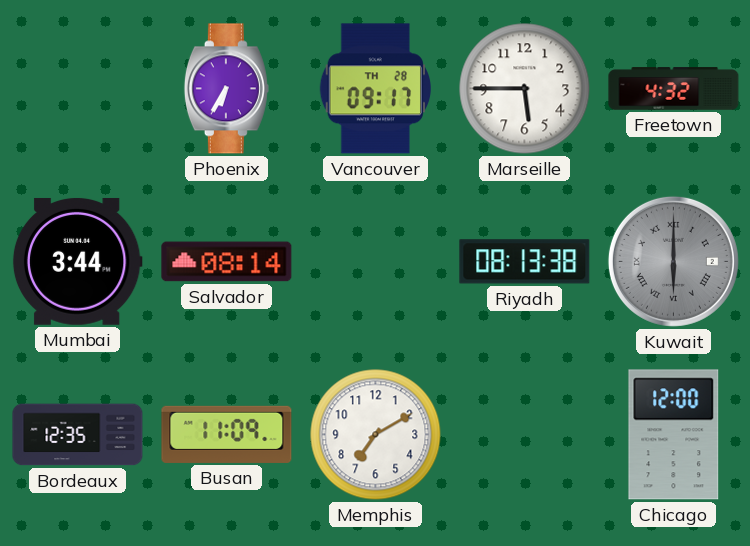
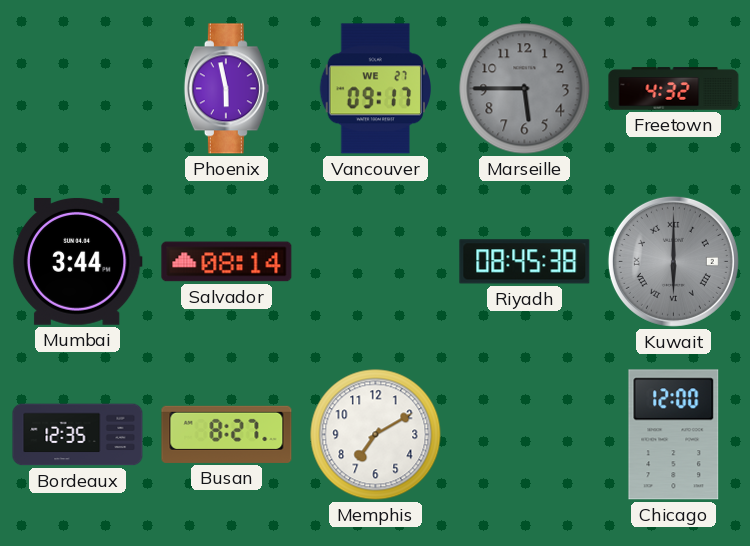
Phoenix: 6:35 -> 5:58
Vancouver date: TH 28 -> WE 27
Marseille dial: white -> grey
Riyadh: 08:13 -> 08:45
Busan: 11:09 -> 8:27
